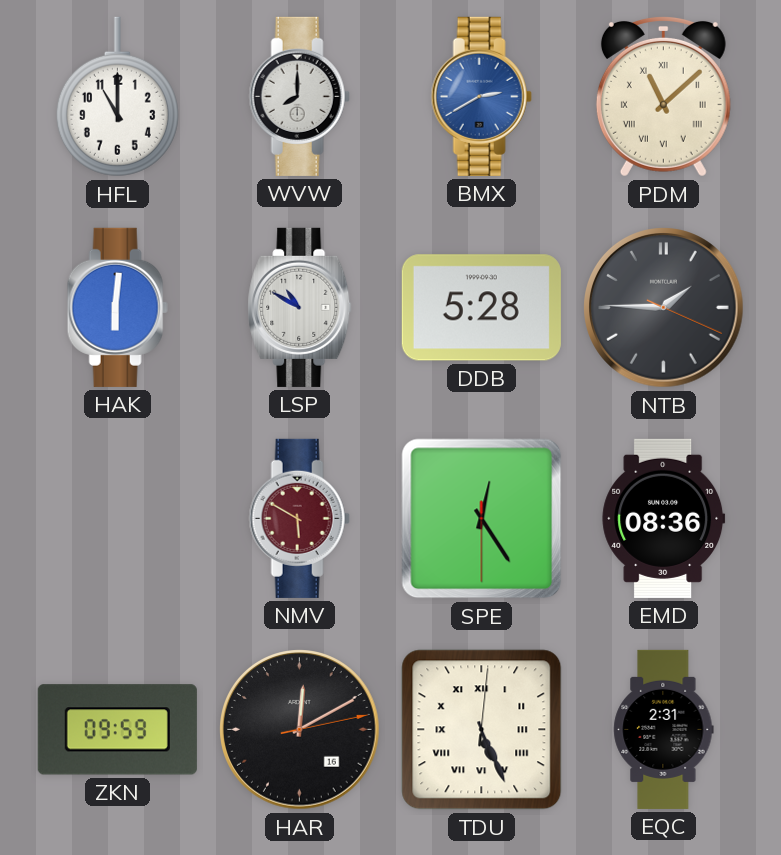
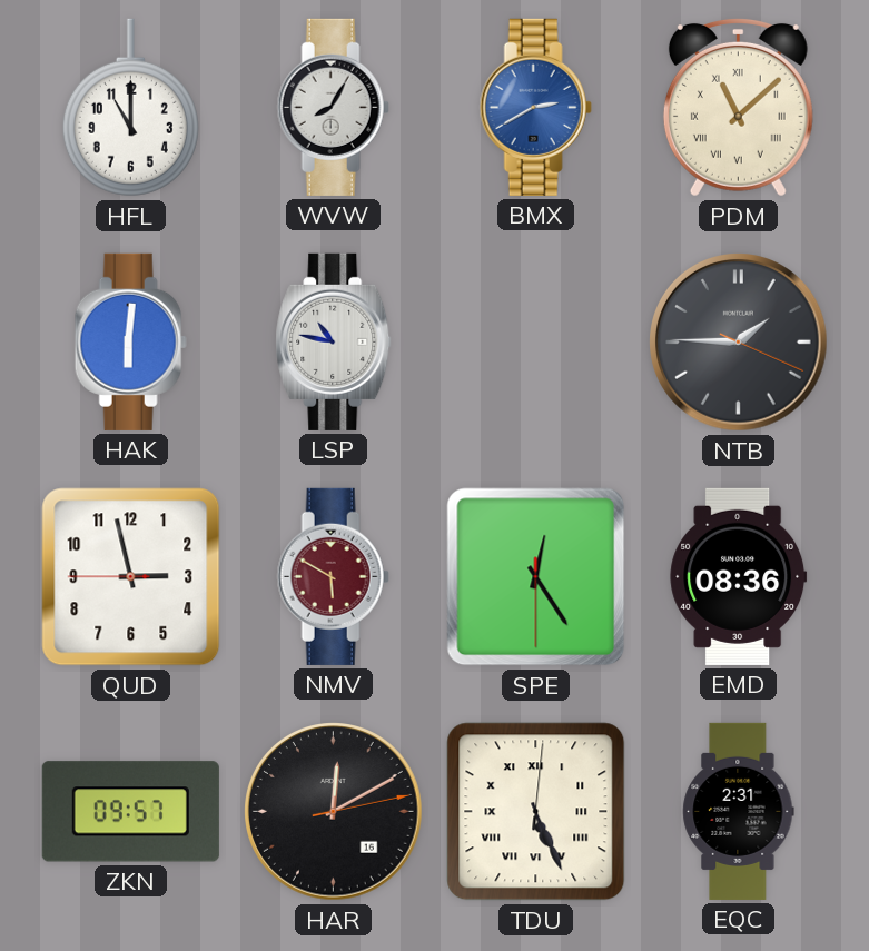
WVW: 8:00 -> 8:05
LSP: 10:50 -> 10:47
DDB: 5:28 -> none
QUD: none -> 2:57
ZKN: 09:59 -> 09:57
